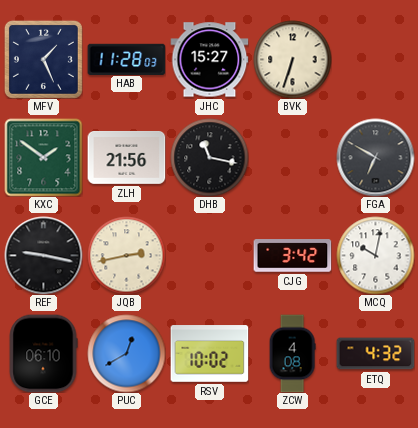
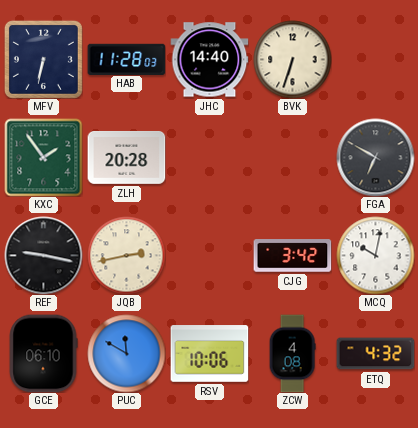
MFV: 1:26 -> 6:32
JHC: 15:27 -> 14:40
KXC: 1:51 -> 1:54
ZLH: 21:56 -> 20:28
DHB: 11:17 -> none
PUC: 12:40 -> 11:50
RSV: 10:02 -> 10:06
